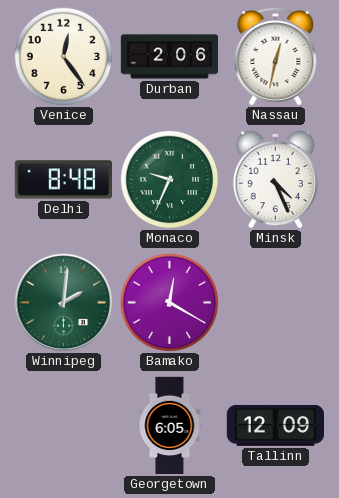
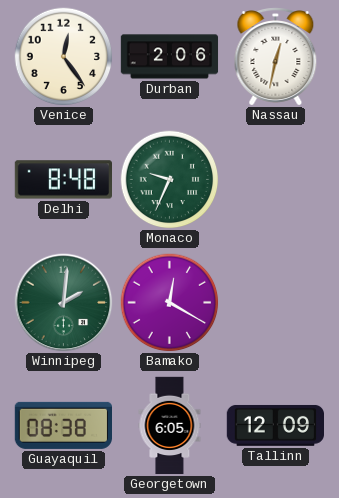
Minsk: 4:26 -> none
Guayaquil: none -> 08:38
